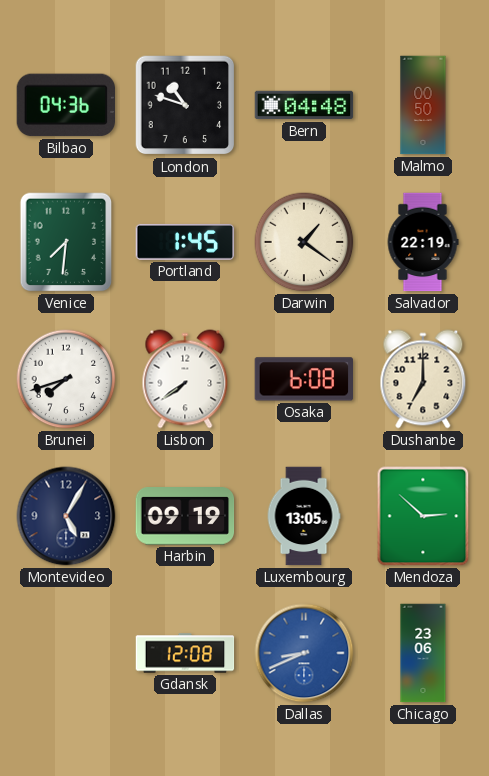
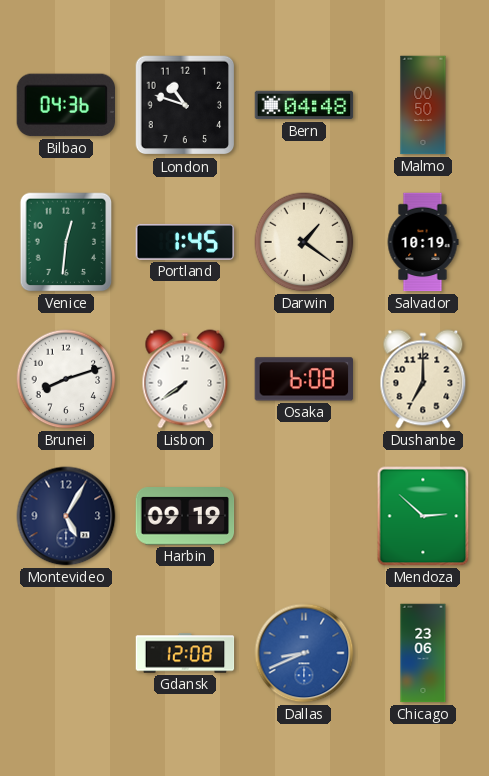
Venice: 7:31 -> 12:31
Salvador: 22:19 -> 10:19
Brunei: 7:42 -> 8:12
Luxembourg: 13:05 -> none
